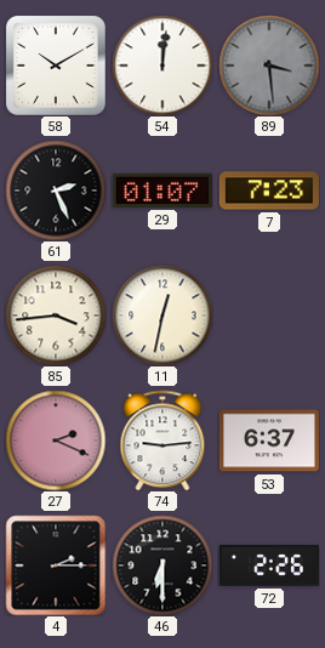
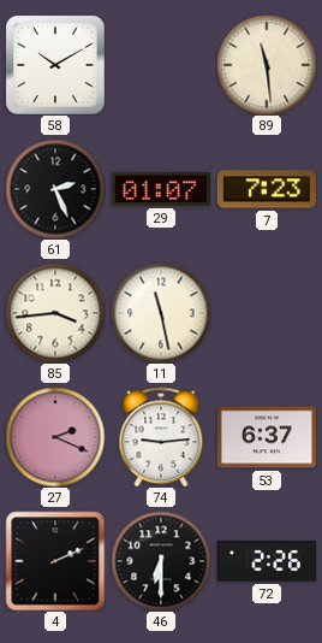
54: 12:01 -> none
89: 3:29 -> 11:29
89 dial: grey -> cream
11: 12:32 -> 11:28
4: 2:15 -> 2:11
